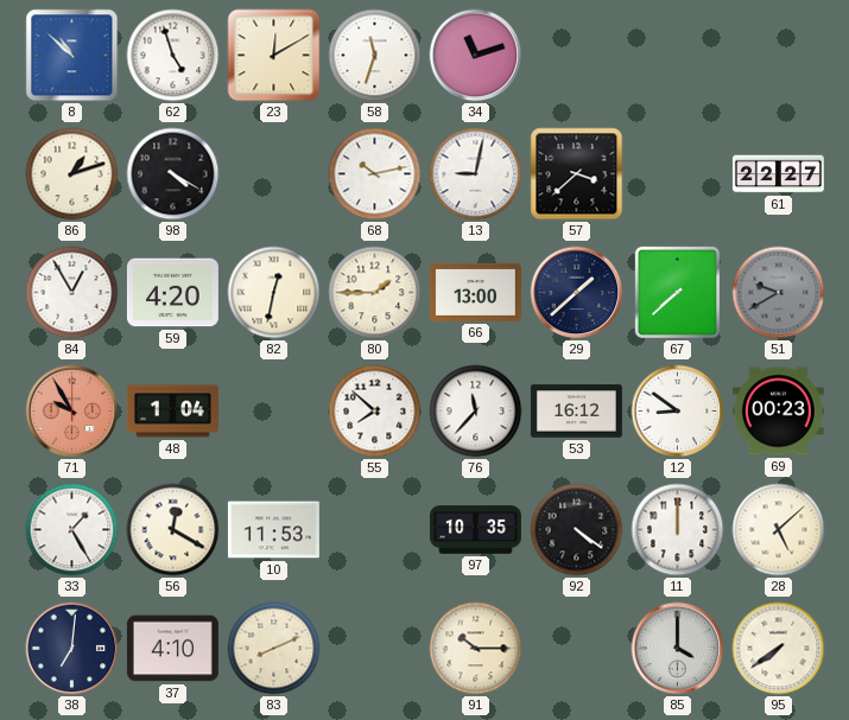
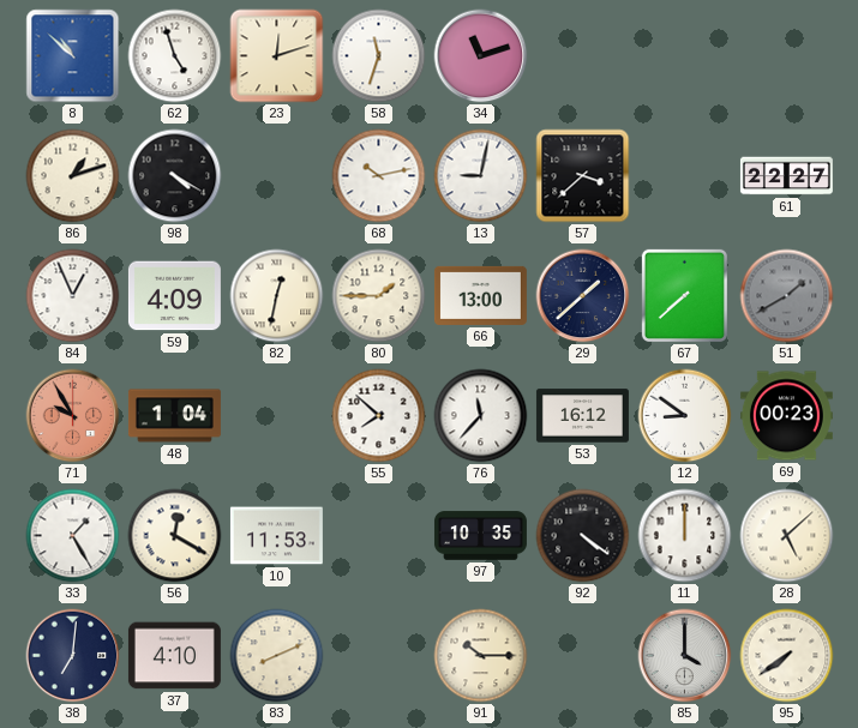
23: 12:10 -> 12:12
84: 12:55 -> 12:56
59: 4:20 -> 4:09
51: 9:40 -> 1:40
